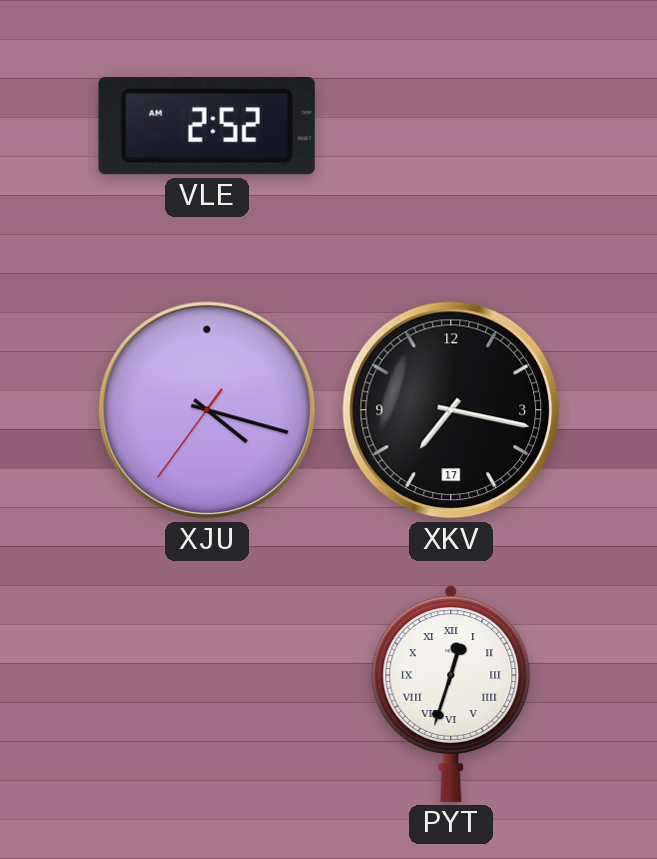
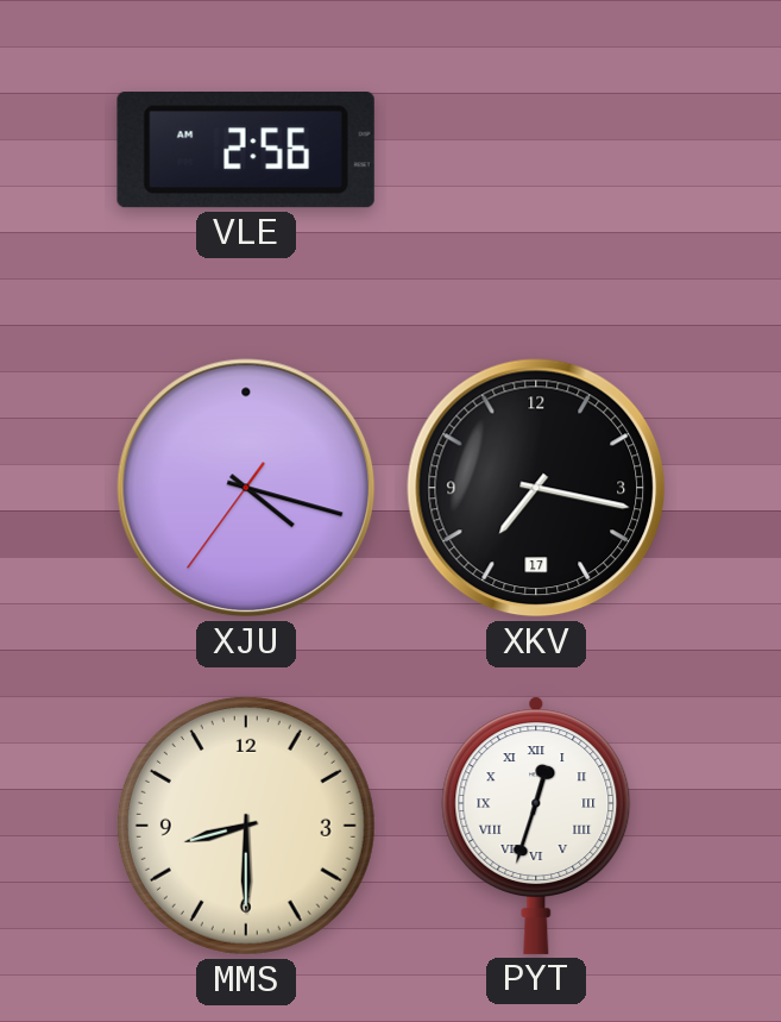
VLE: 2:52 -> 2:56
MMS: none -> 8:30
